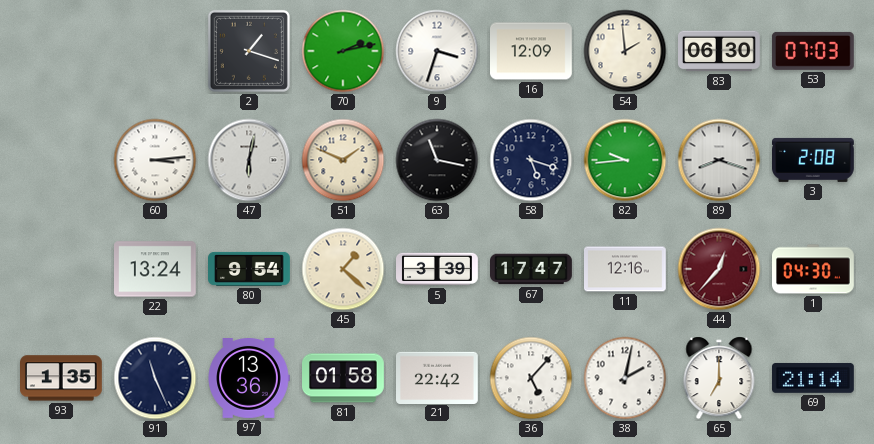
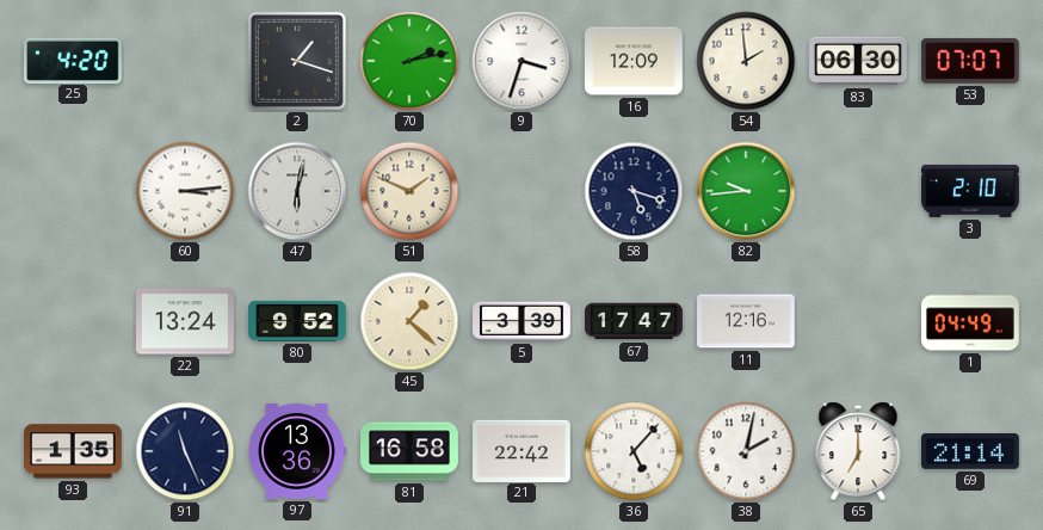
25: none -> 4:20
53: 07:03 -> 07:07
63: 11:17 -> none
89: 8:18 -> none
3: 2:08 -> 2:10
80: 9:54 -> 9:52
44: 12:37 -> none
1: 04:30 -> 04:49
81: 01:58 -> 16:58
